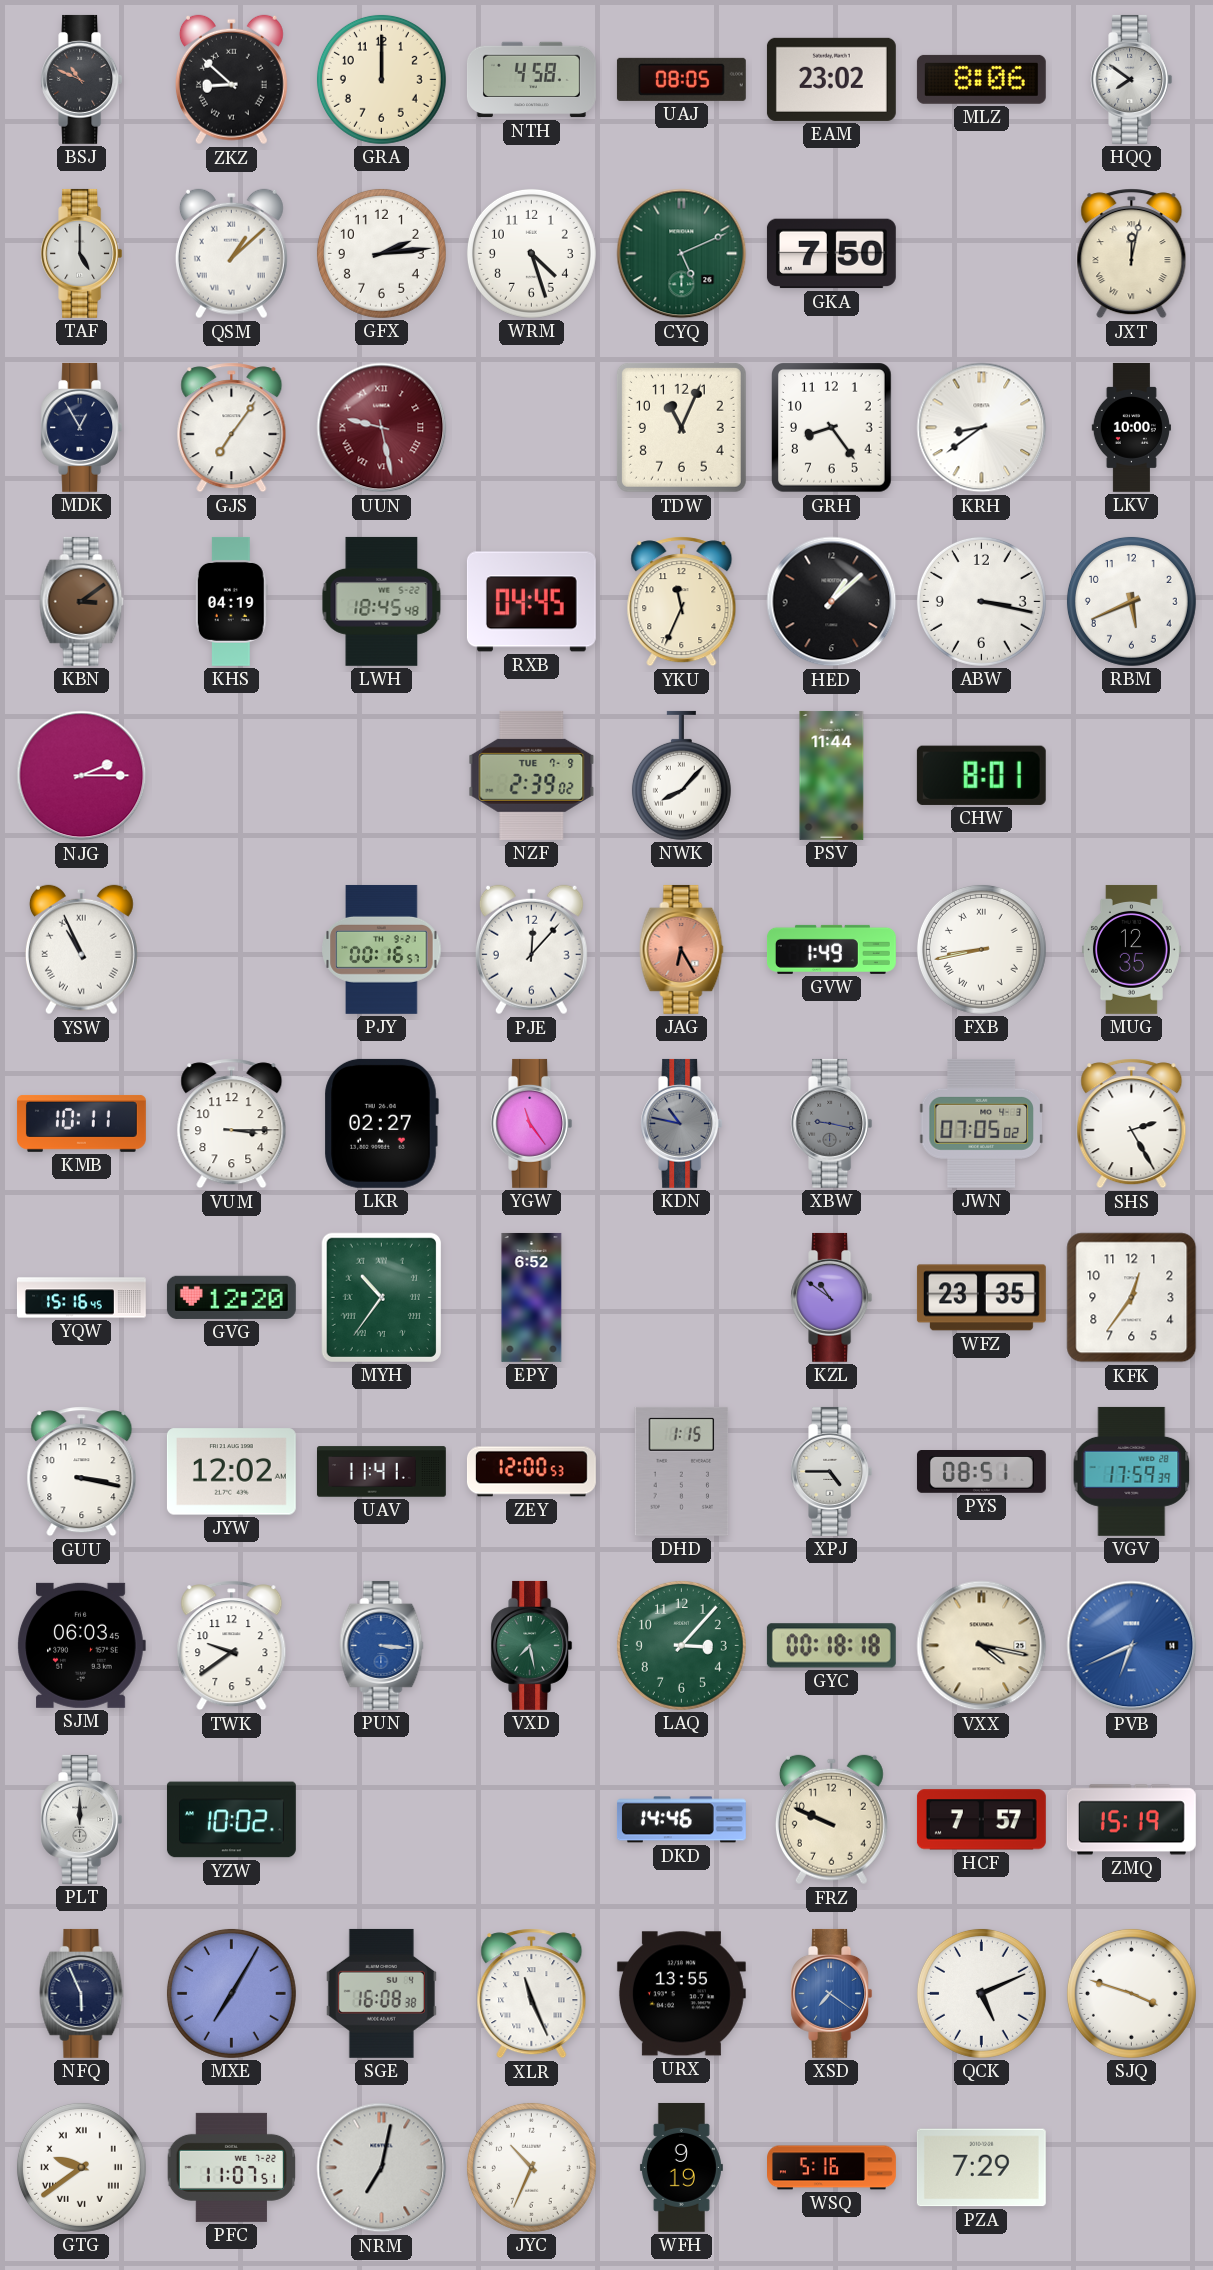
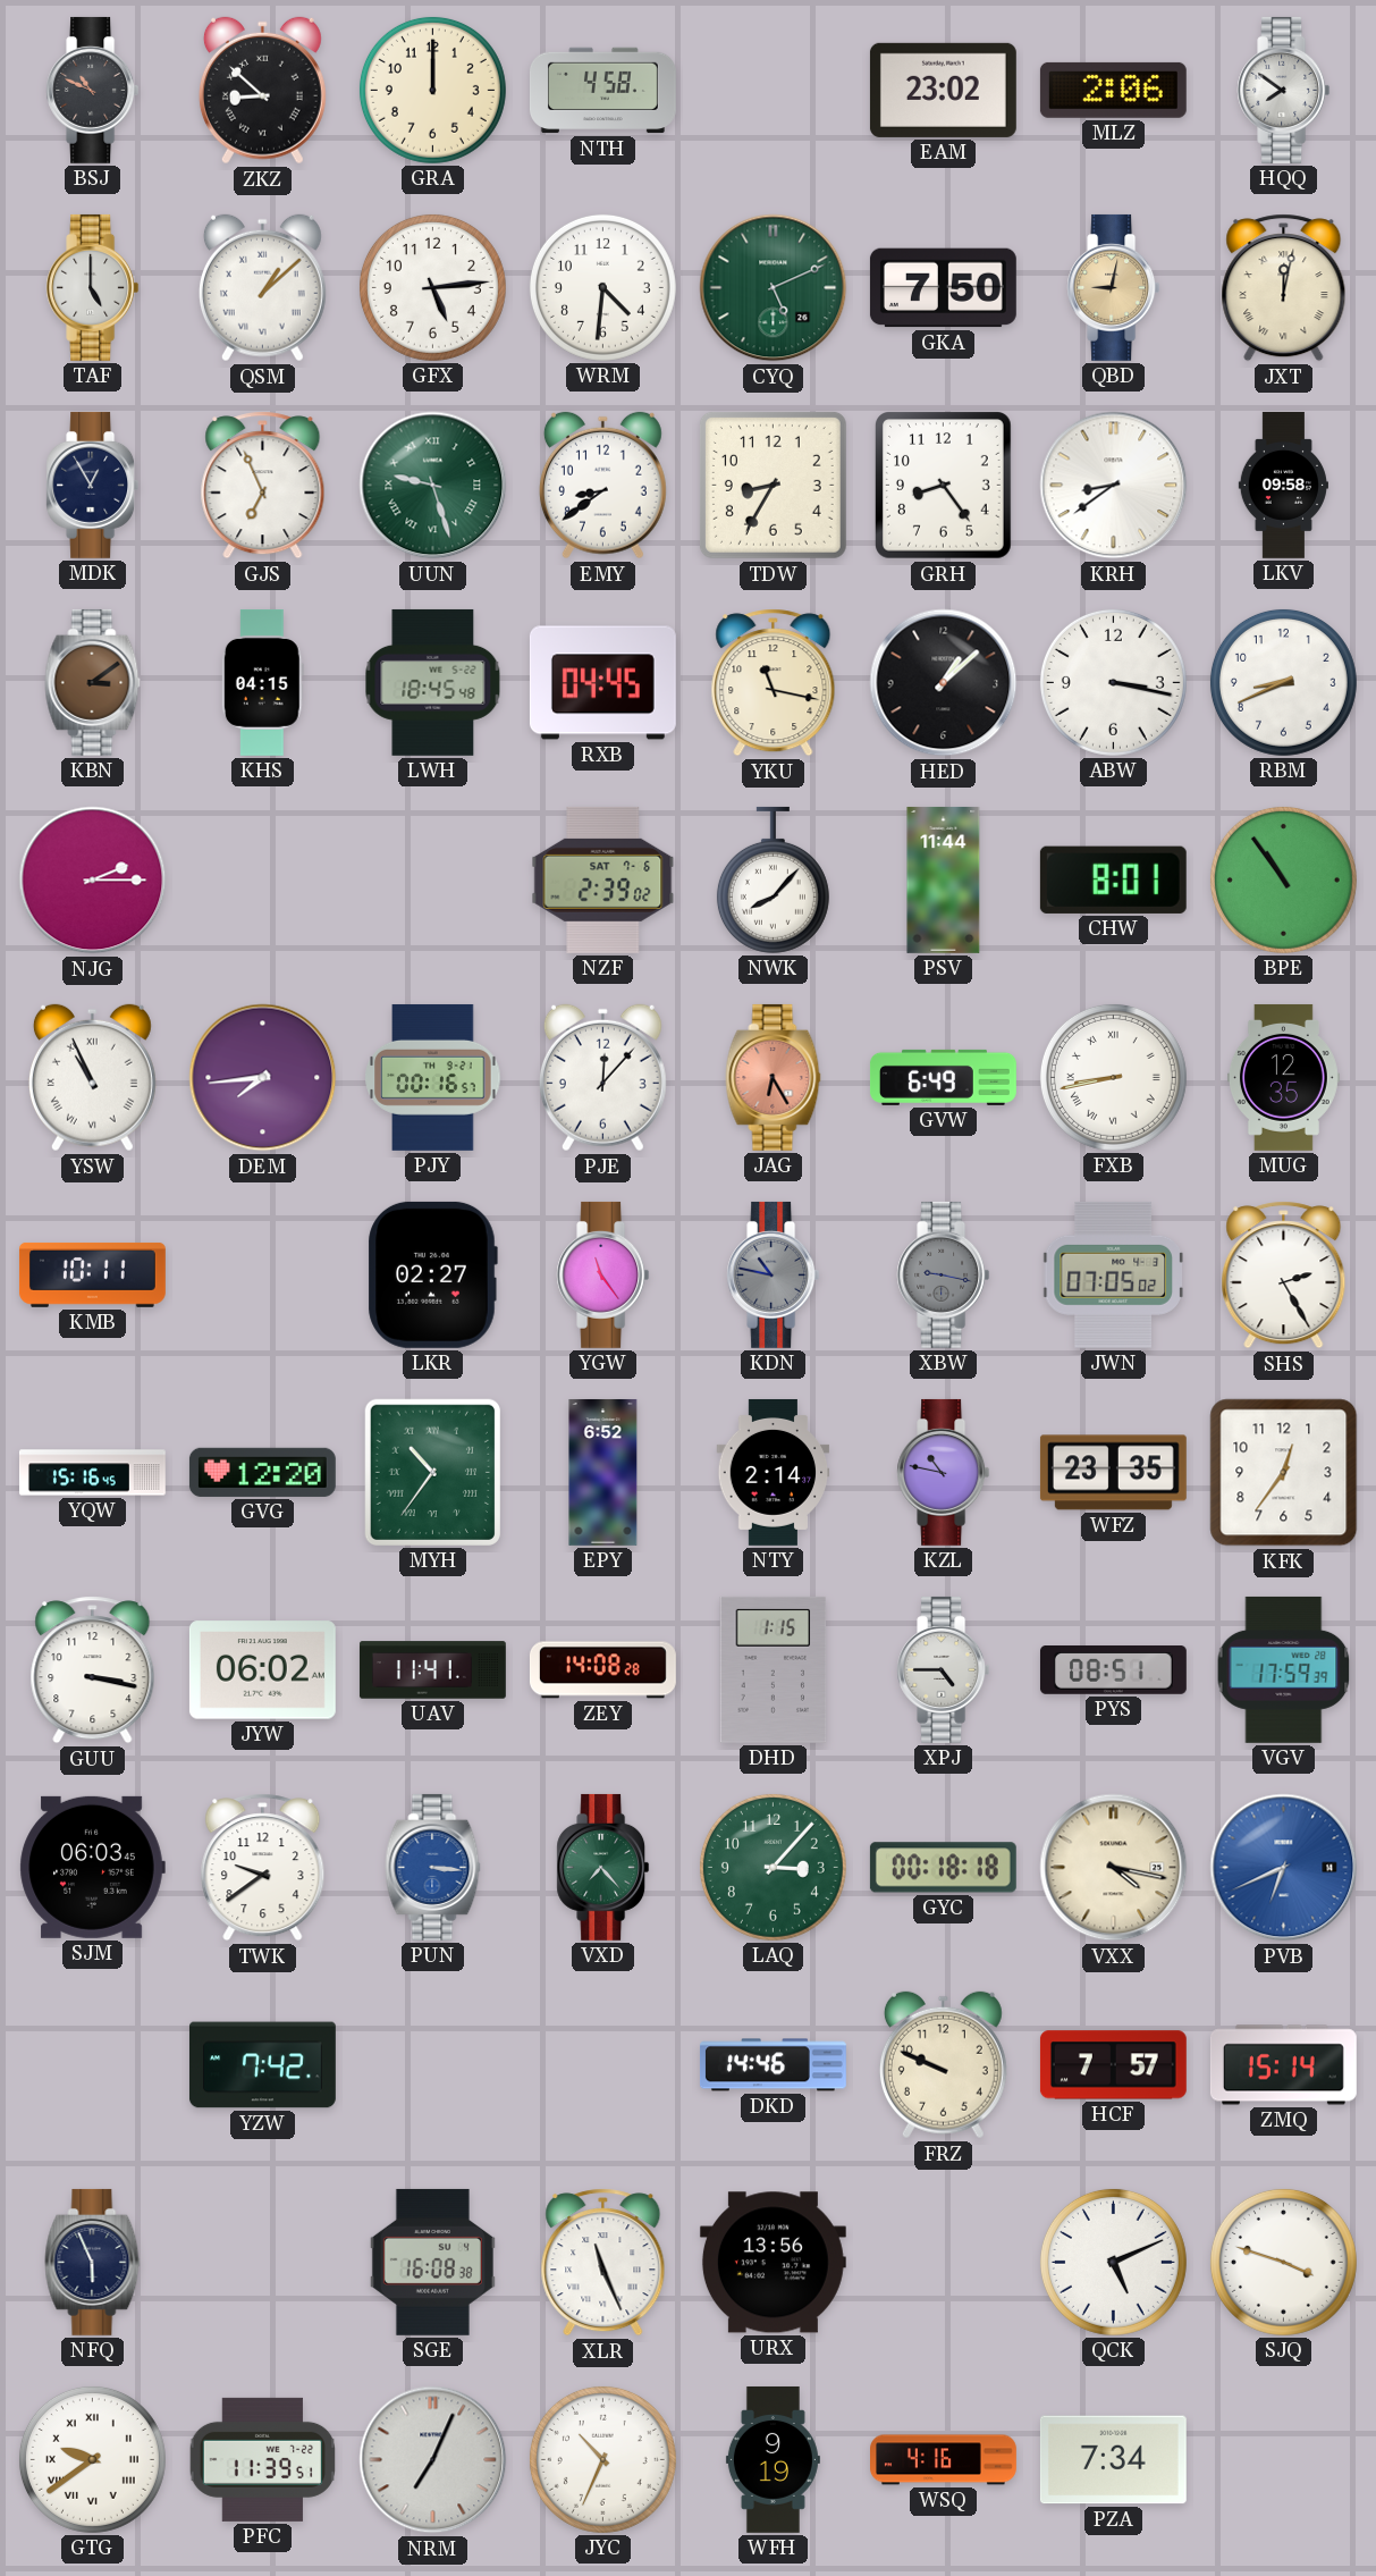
UAJ: 08:05 -> none
MLZ: 8:06 -> 2:06
GFX: 2:14 -> 5:14
WRM: 4:27 -> 4:31
QBD: none -> 9:02
GJS: 7:06 -> 6:56
UUN: 9:28 -> 9:27
UUN dial: burgundy -> green
EMY: none -> 8:39
TDW: 11:04 -> 8:35
LKV: 10:00 -> 09:58
KHS: 04:19 -> 04:15
YKU: 11:34 -> 11:17
RBM: 5:41 -> 8:41
NZF date: TUE 7-9 -> SAT 7-6
BPE: none -> 10:54
DEM: none -> 7:44
GVW: 1:49 -> 6:49
VUM: 3:15 -> none
NTY: none -> 2:14
KZL: 10:51 -> 10:47
JYW: 12:02 -> 06:02
ZEY: 12:00 -> 14:08
VXD: 7:28 -> 7:23
PLT: 12:00 -> none
YZW: 10:02 -> 7:42
ZMQ: 15:19 -> 15:14
MXE: 7:05 -> none
URX: 13:55 -> 13:56
XSD: 7:21 -> none
PFC: 11:07 -> 11:39
NRM: 7:02 -> 7:04
WSQ: 5:16 -> 4:16
PZA: 7:29 -> 7:34
